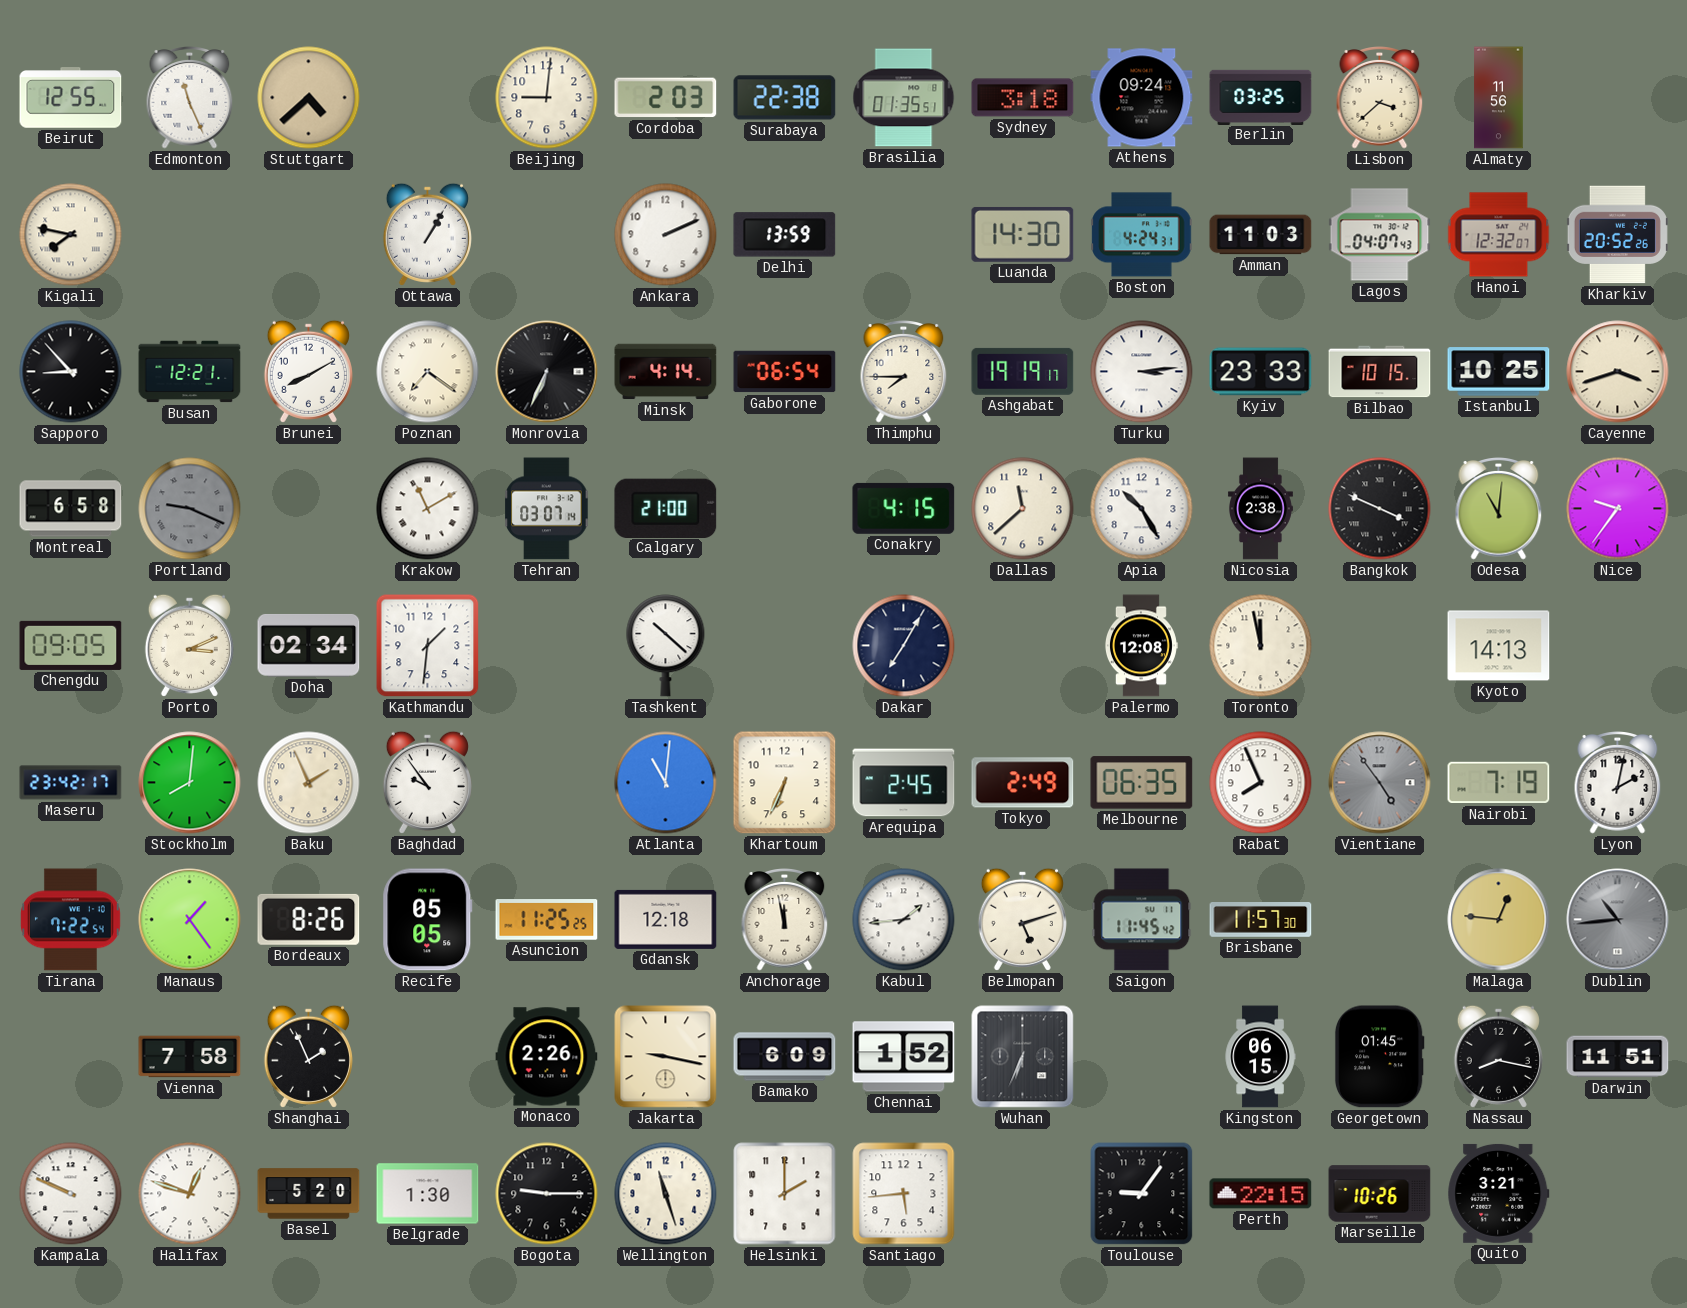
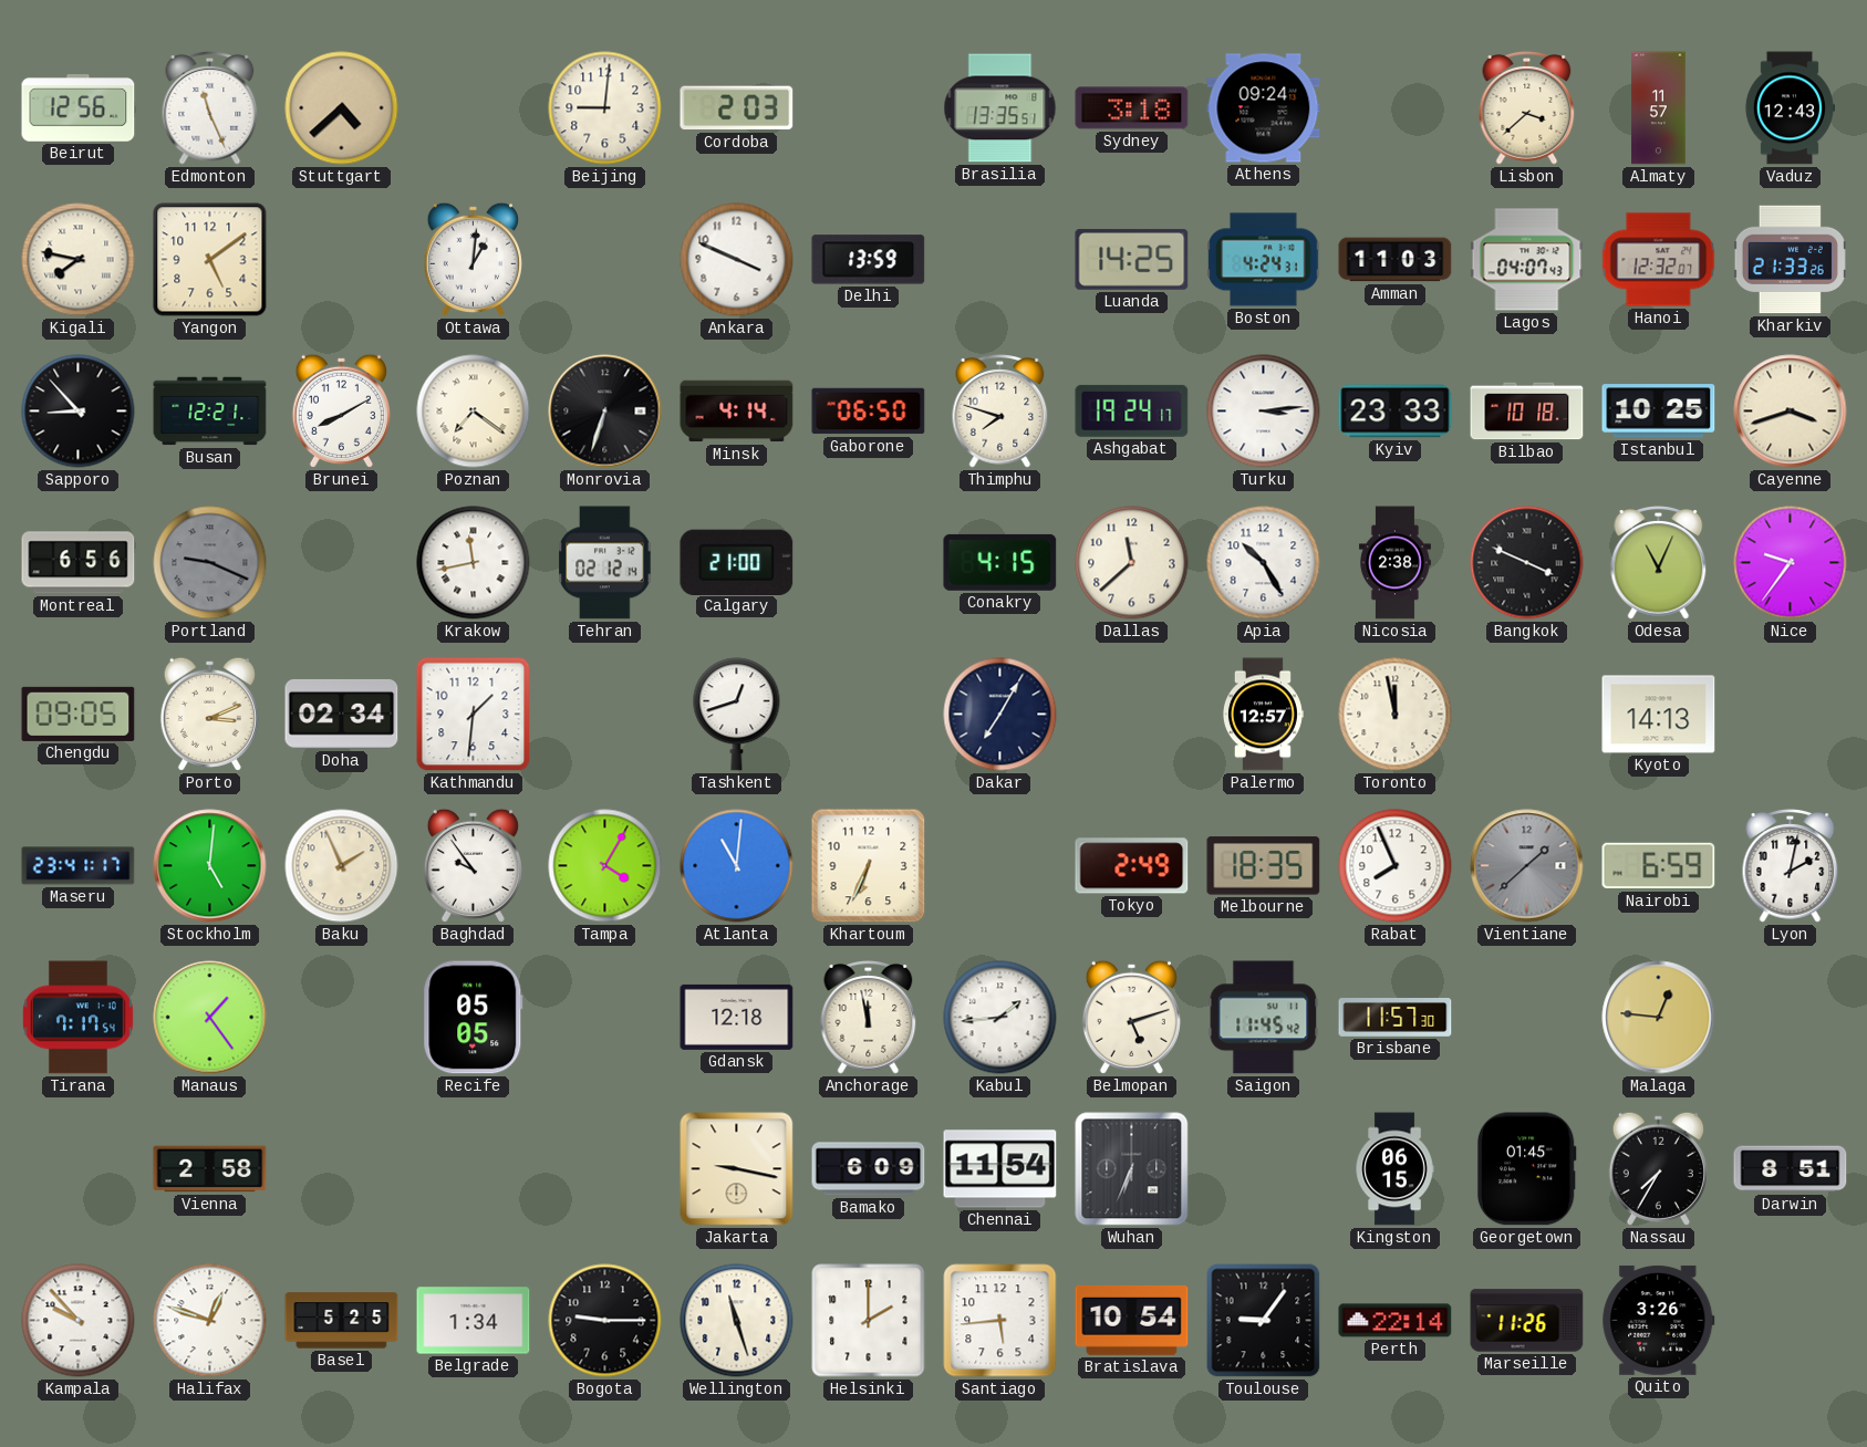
Beirut: 12:55 -> 12:56
Surabaya: 22:38 -> none
Brasilia: 01:35 -> 13:35
Berlin: 03:25 -> none
Almaty: 11:56 -> 11:57
Vaduz: none -> 12:43
Yangon: none -> 5:09
Ottawa: 1:05 -> 1:01
Ankara: 2:11 -> 3:49
Luanda: 14:30 -> 14:25
Kharkiv: 20:52 -> 21:33
Monrovia: 6:34 -> 6:33
Gaborone: 06:54 -> 06:50
Thimphu: 7:45 -> 7:48
Ashgabat: 19:19 -> 19:24
Bilbao: 10:15 -> 10:18
Montreal: 6:58 -> 6:56
Krakow: 11:10 -> 11:43
Tehran: 03:07 -> 02:12
Odesa: 11:01 -> 11:04
Tashkent: 10:22 -> 12:42
Palermo: 12:08 -> 12:57
Maseru: 23:42 -> 23:41
Stockholm: 8:01 -> 5:01
Tampa: none -> 4:05
Arequipa: 2:45 -> none
Melbourne: 06:35 -> 18:35
Vientiane: 4:54 -> 1:38
Nairobi: 7:19 -> 6:59
Tirana: 7:22 -> 7:17
Bordeaux: 8:26 -> none
Asuncion: 11:25 -> none
Dublin: 10:44 -> none
Vienna: 7:58 -> 2:58
Shanghai: 1:56 -> none
Monaco: 2:26 -> none
Chennai: 1:52 -> 11:54
Nassau: 8:17 -> 7:35
Darwin: 11:51 -> 8:51
Kampala: 9:49 -> 9:53
Basel: 5:20 -> 5:25
Belgrade: 1:30 -> 1:34
Bratislava: none -> 10:54
Perth: 22:15 -> 22:14
Marseille: 10:26 -> 11:26
Quito: 3:21 -> 3:26
